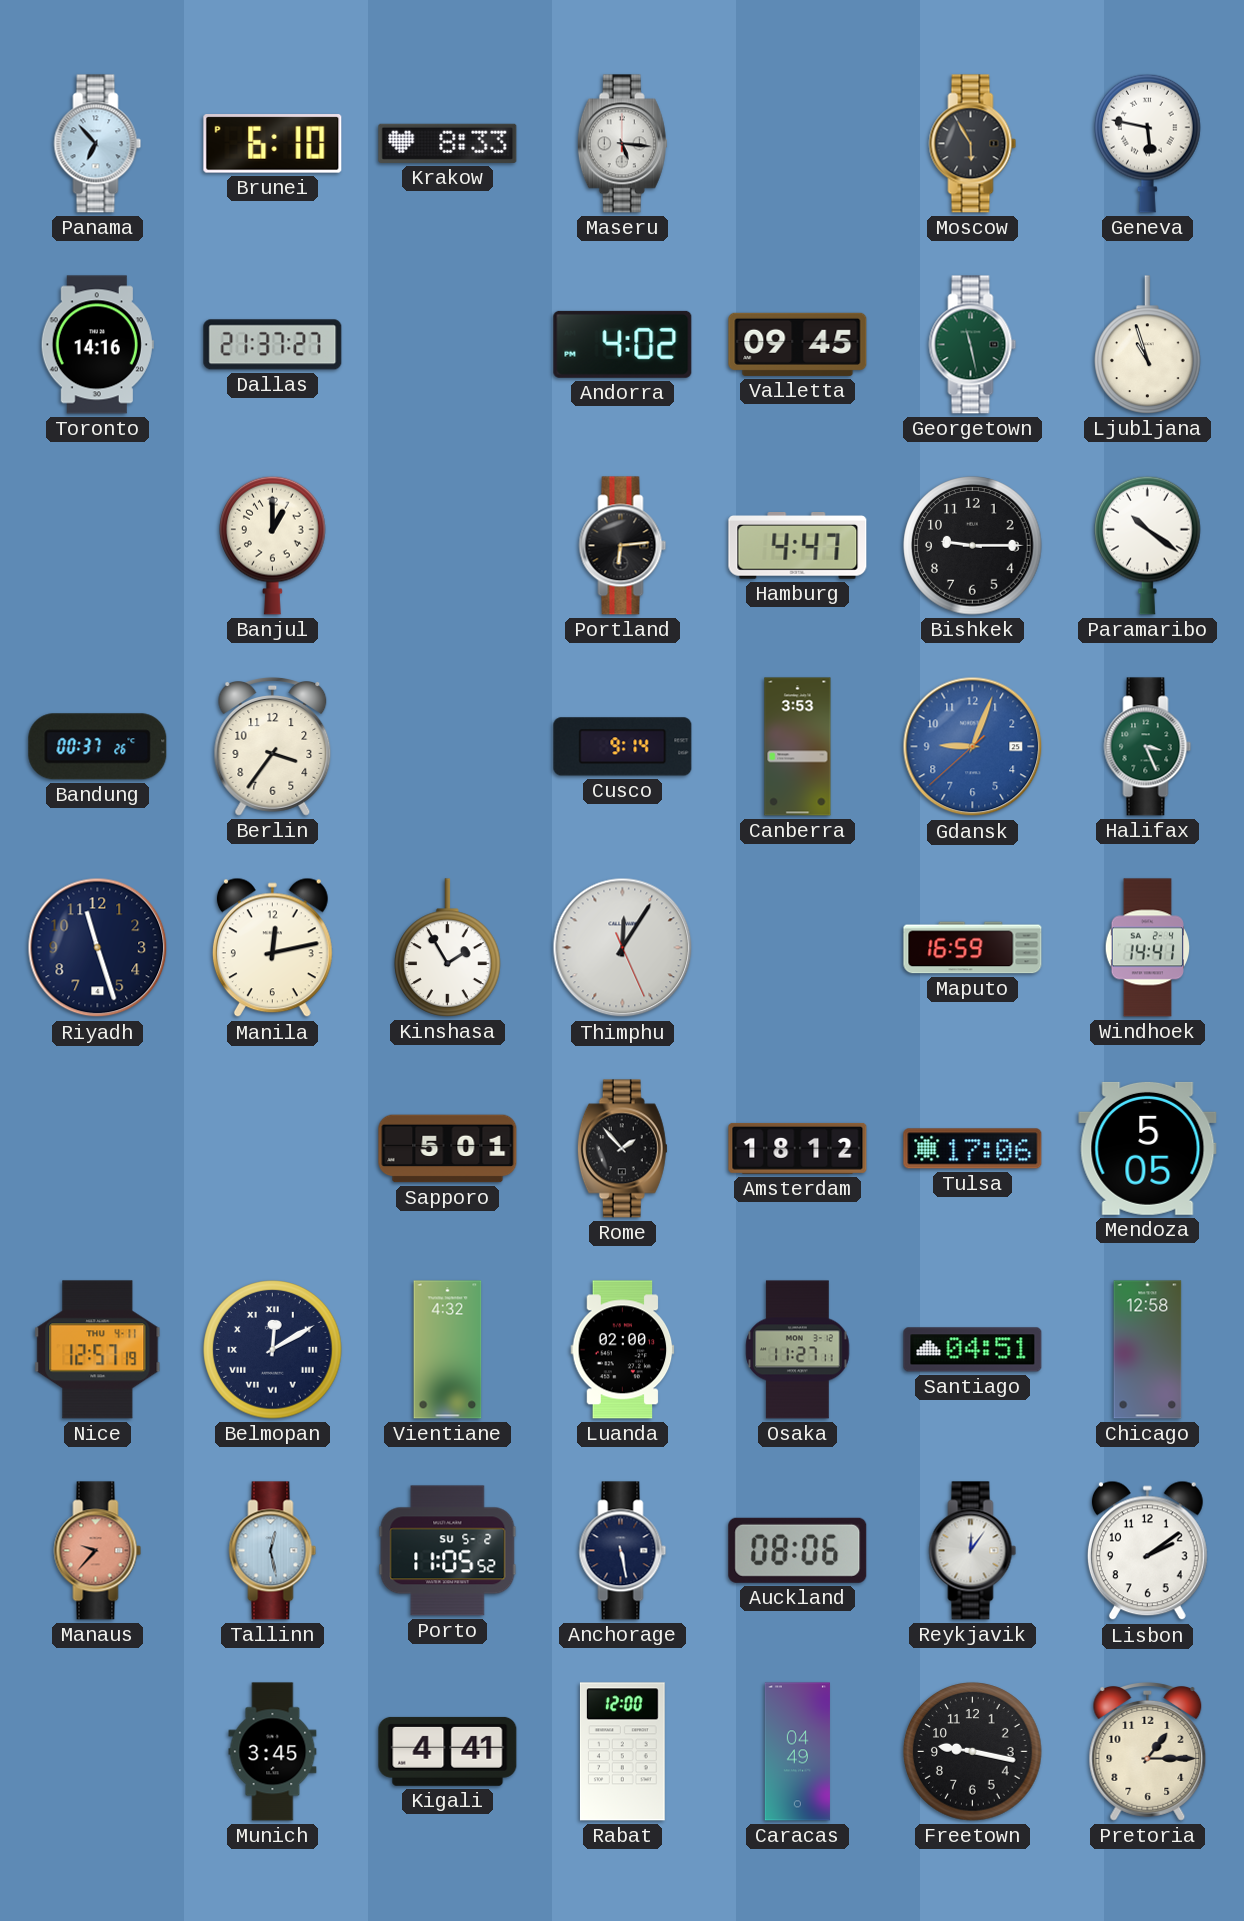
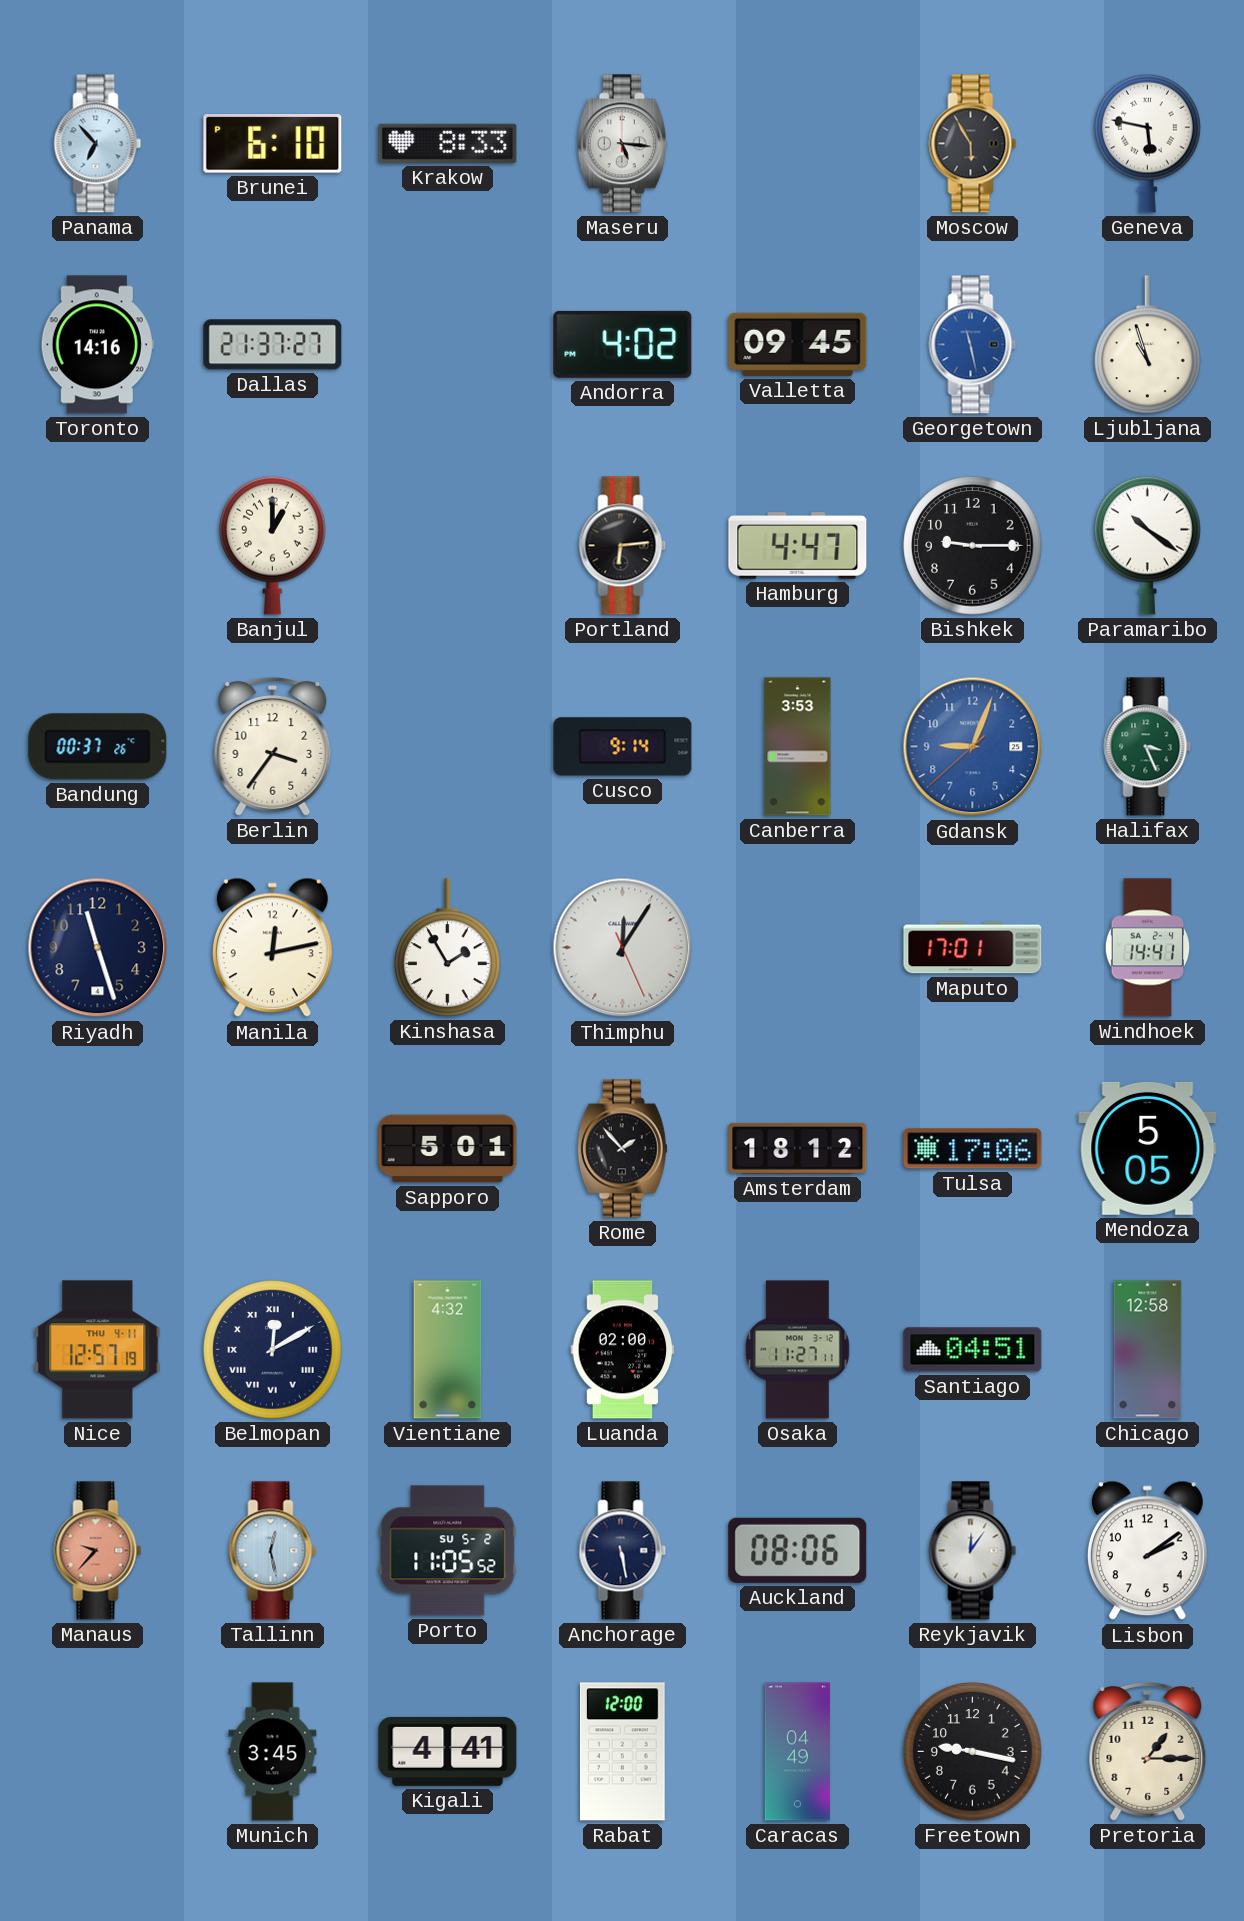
Georgetown dial: green -> blue
Maputo: 16:59 -> 17:01
